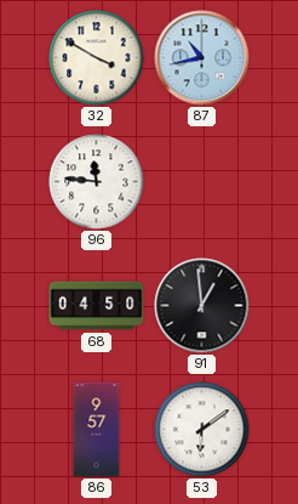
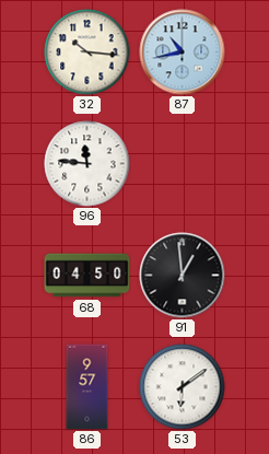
32: 3:50 -> 10:16
